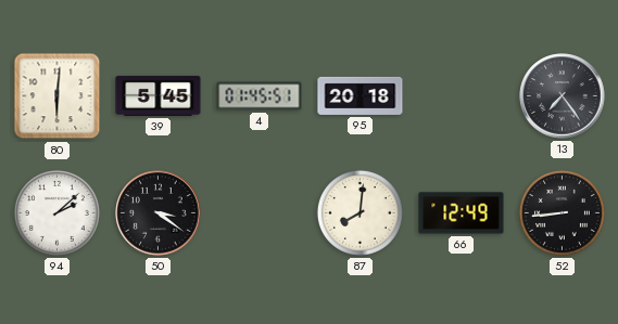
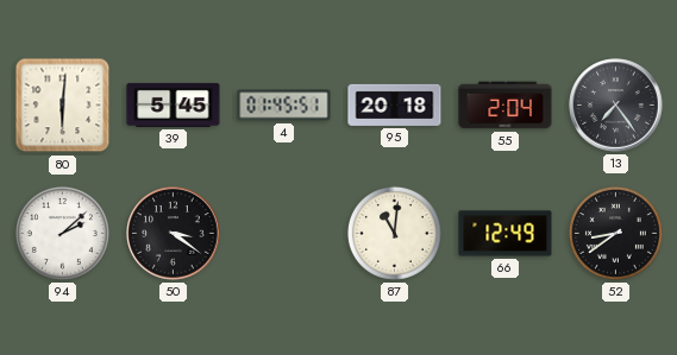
55: none -> 2:04
87: 8:01 -> 11:01
52: 8:44 -> 8:39
